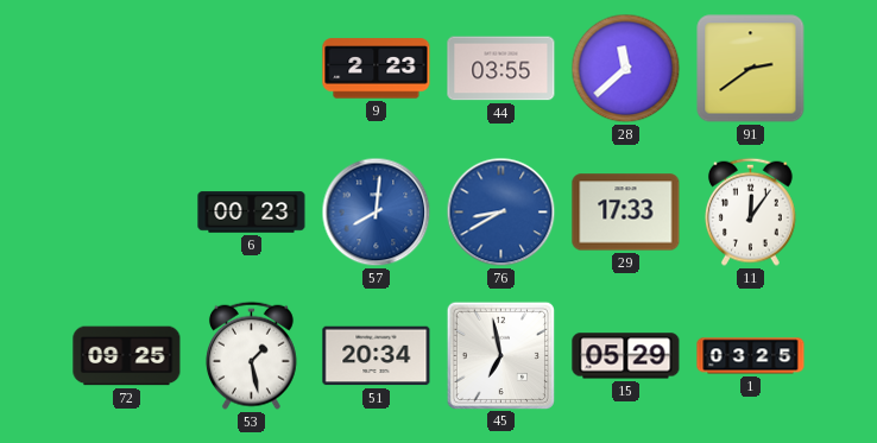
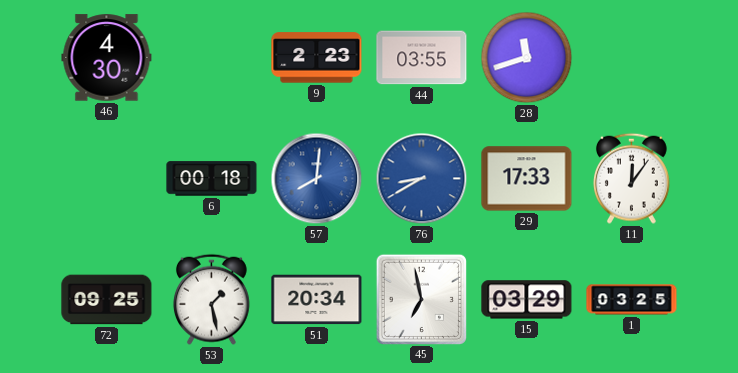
46: none -> 4:30
28: 11:38 -> 11:42
91: 2:39 -> none
6: 00:23 -> 00:18
15: 05:29 -> 03:29
